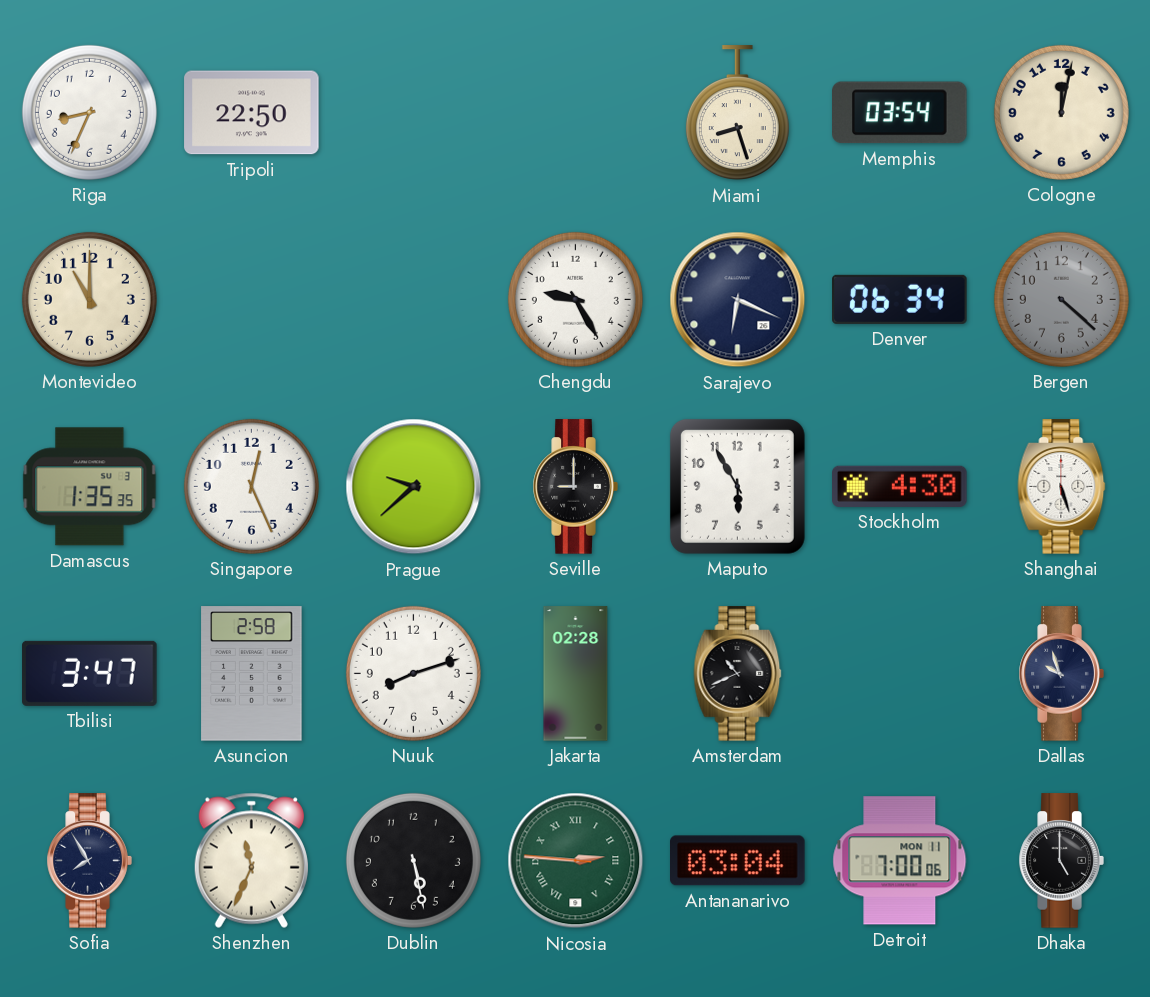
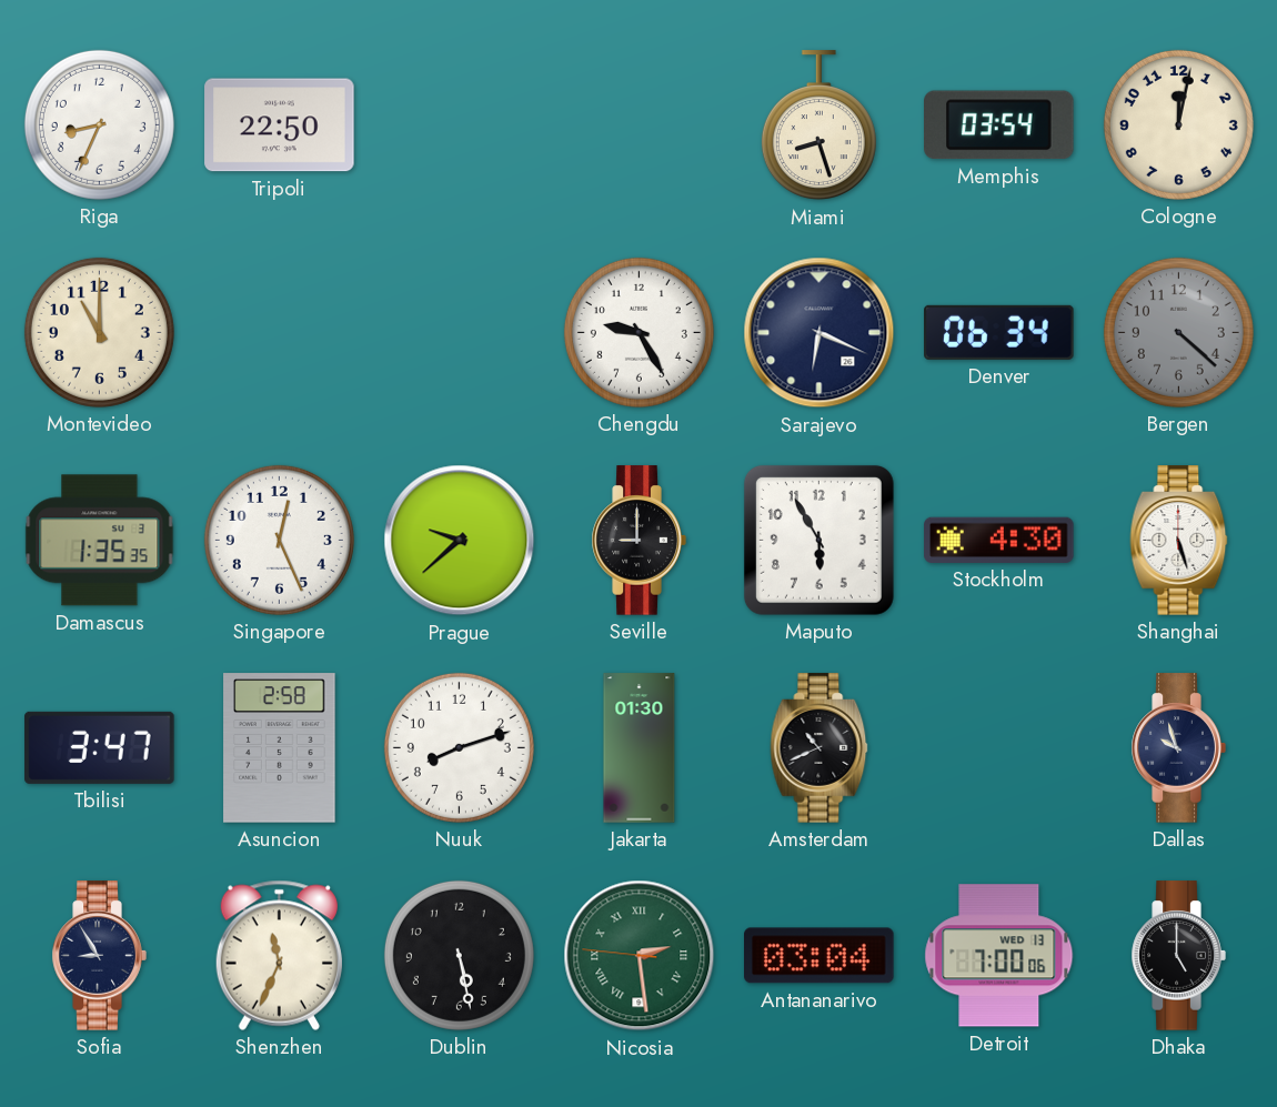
Jakarta: 02:28 -> 01:30
Sofia: 7:55 -> 8:55
Nicosia: 2:45 -> 2:28
Detroit date: MON 11 -> WED 13
